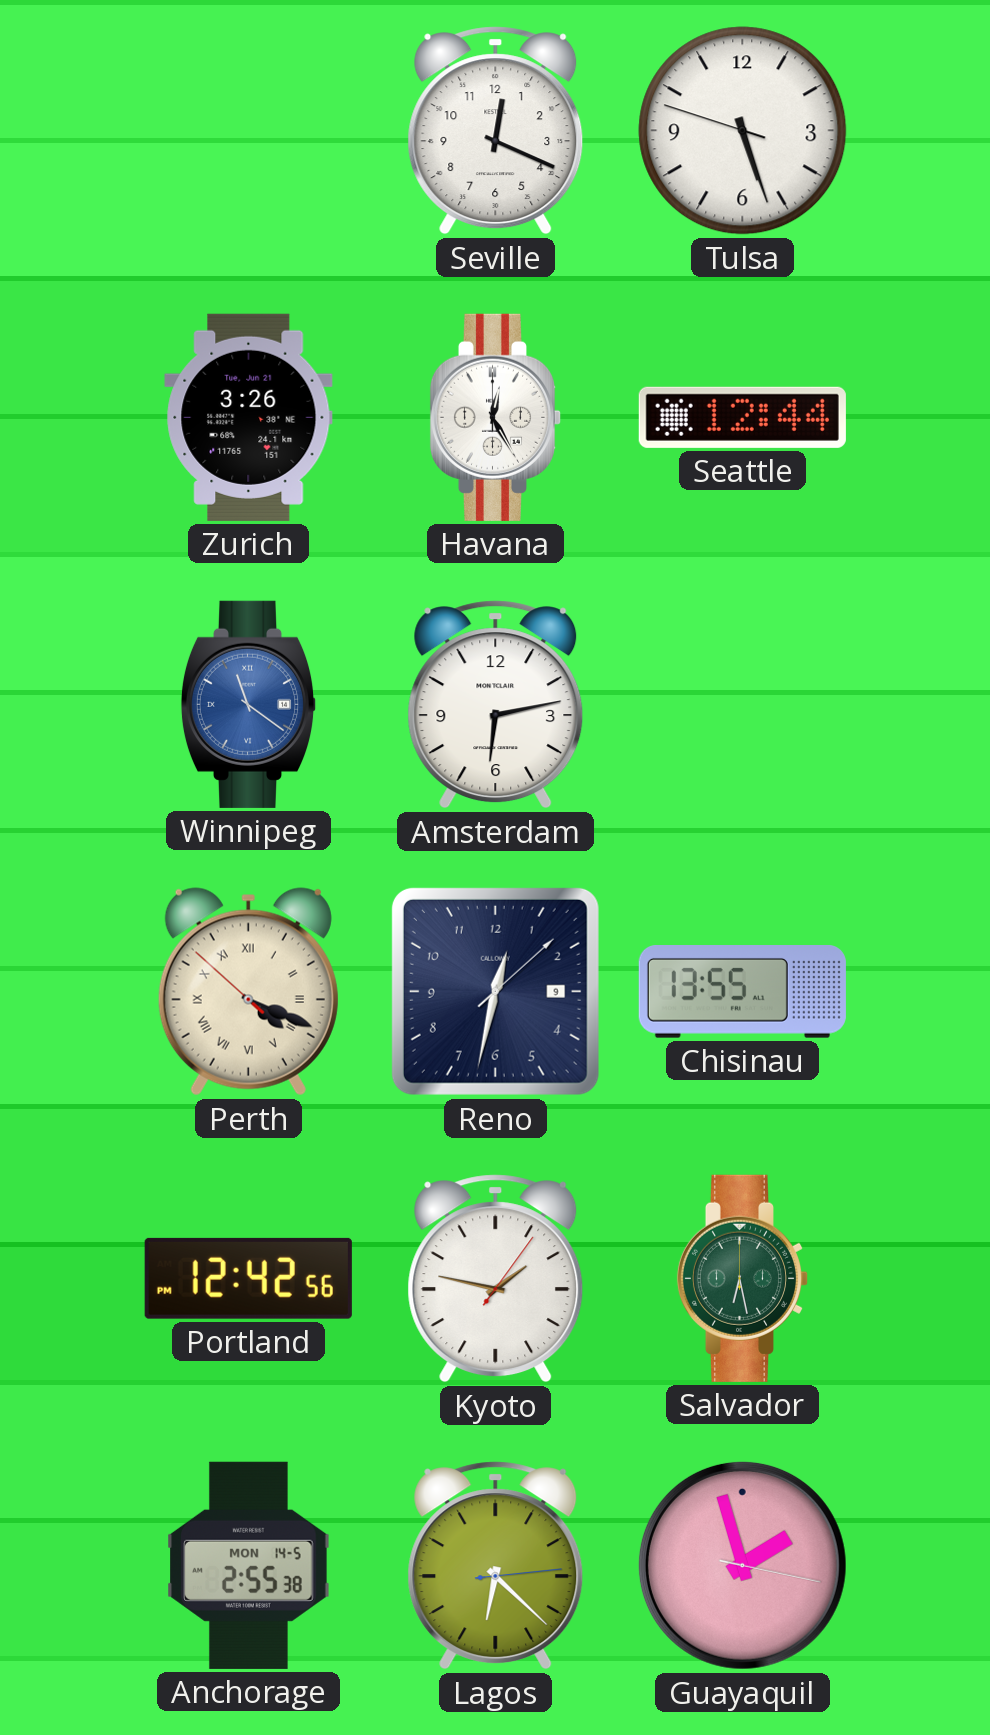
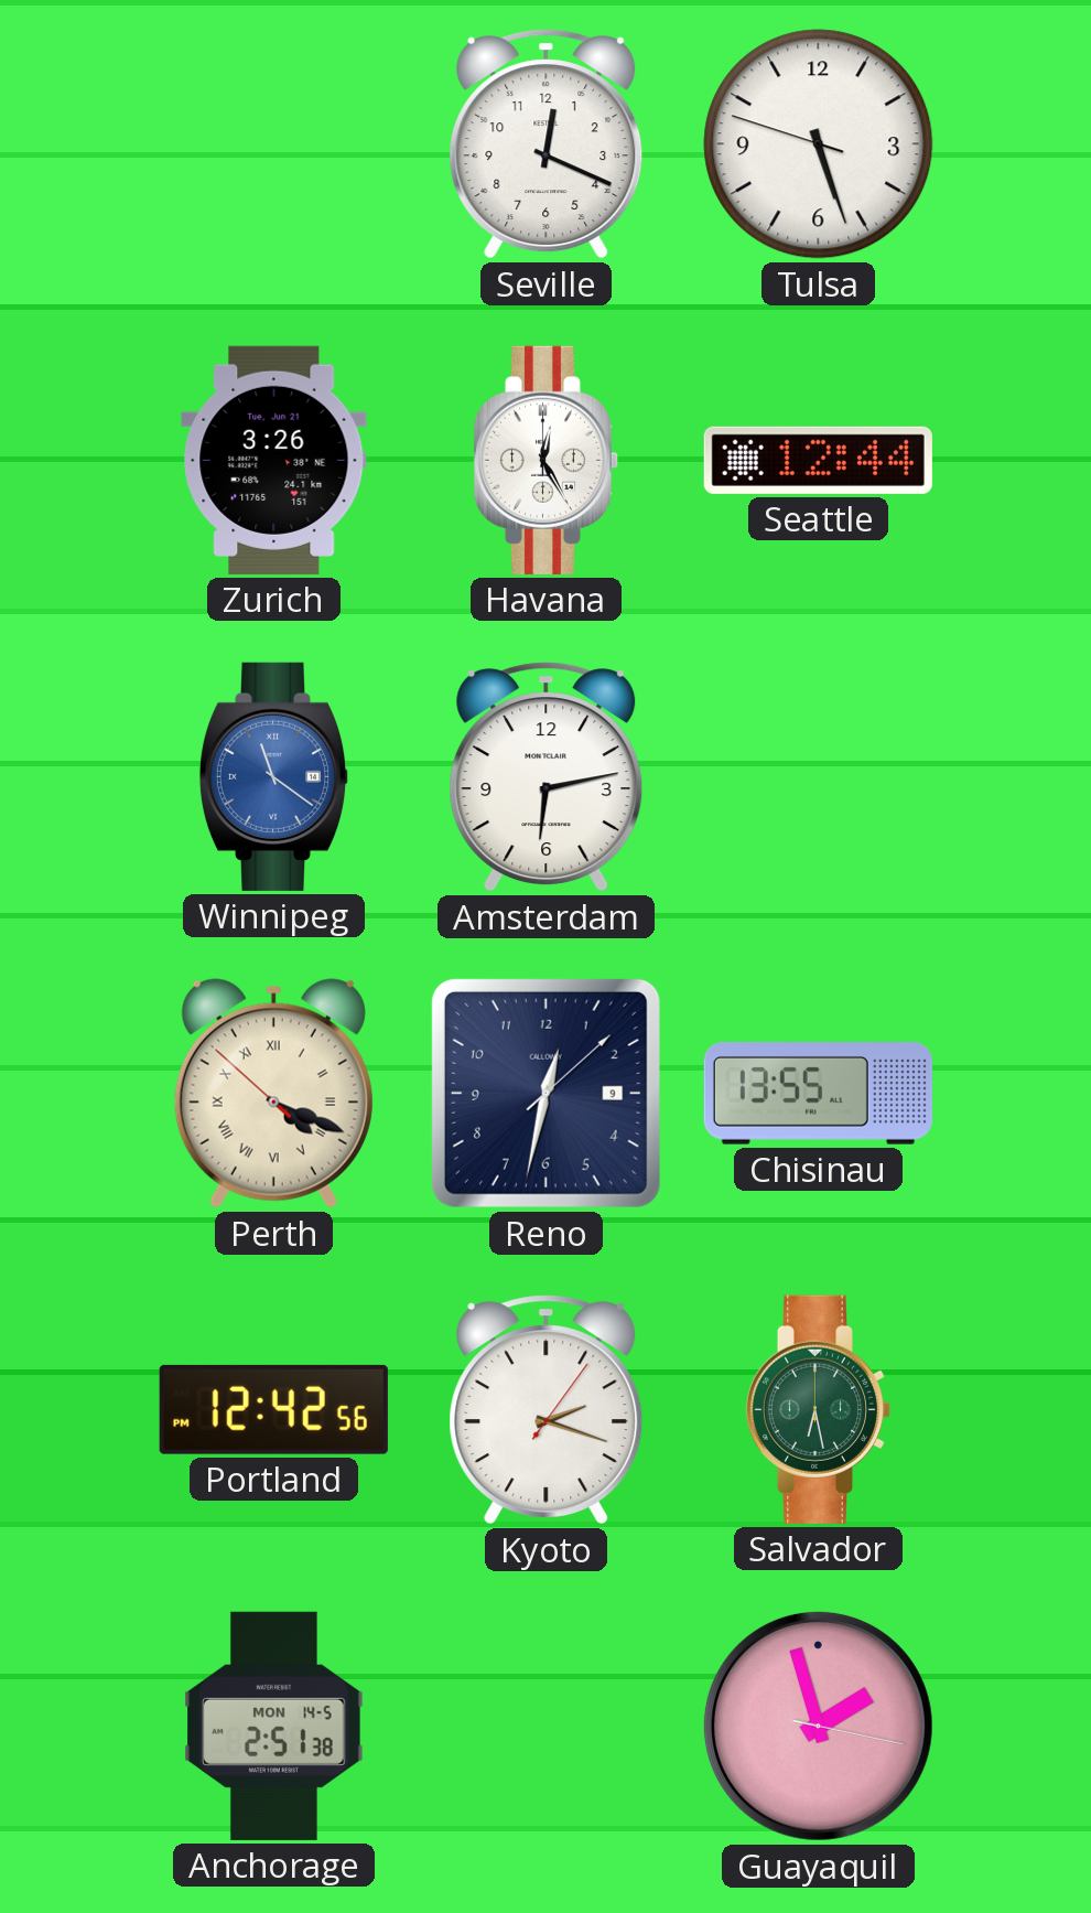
Kyoto: 1:47 -> 2:18
Anchorage: 2:55 -> 2:51
Lagos: 6:22 -> none
